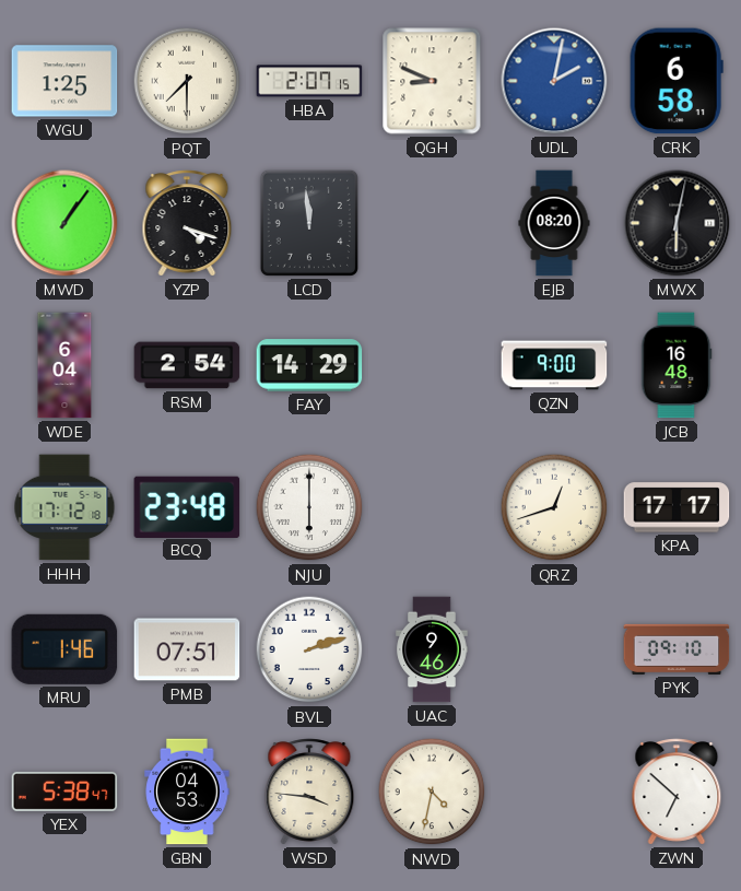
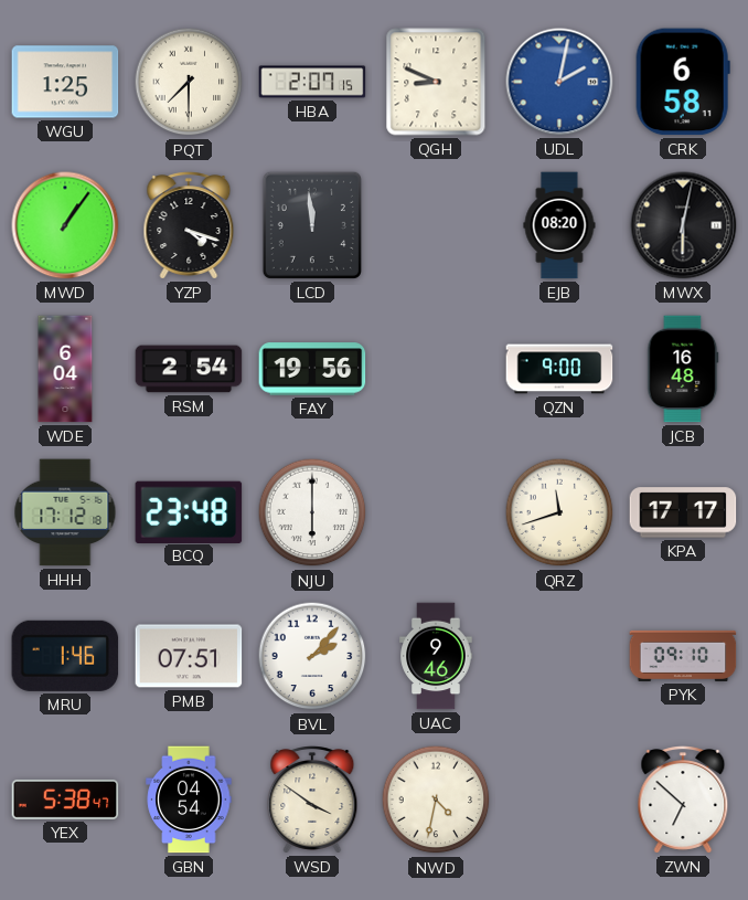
FAY: 14:29 -> 19:56
QRZ: 12:42 -> 11:42
BVL: 2:12 -> 2:07
GBN: 04:53 -> 04:54
WSD: 3:46 -> 3:51
